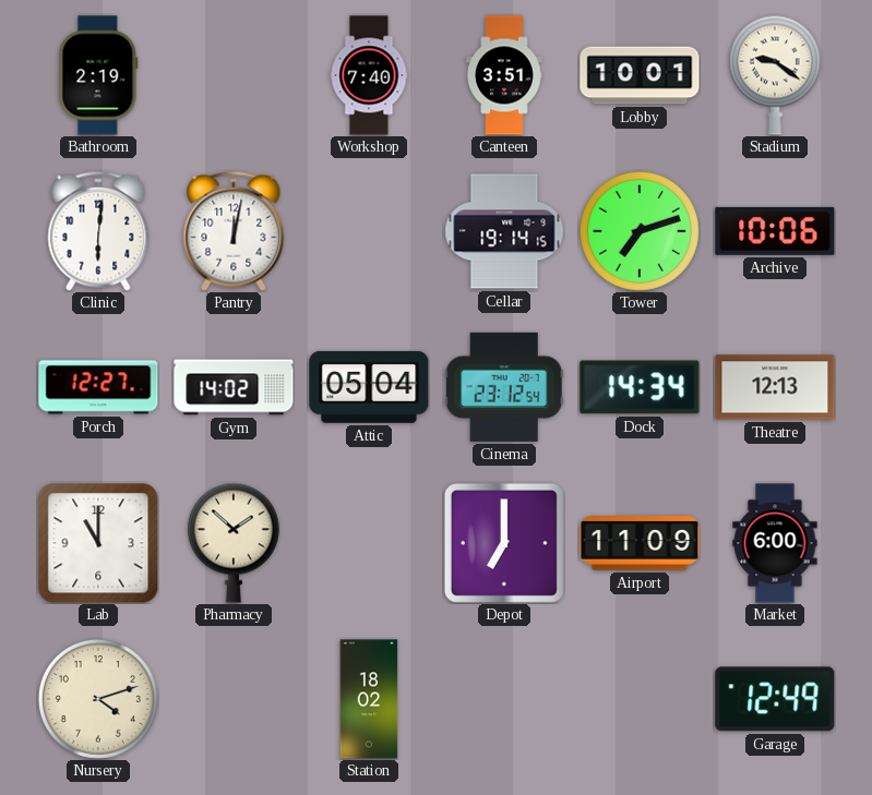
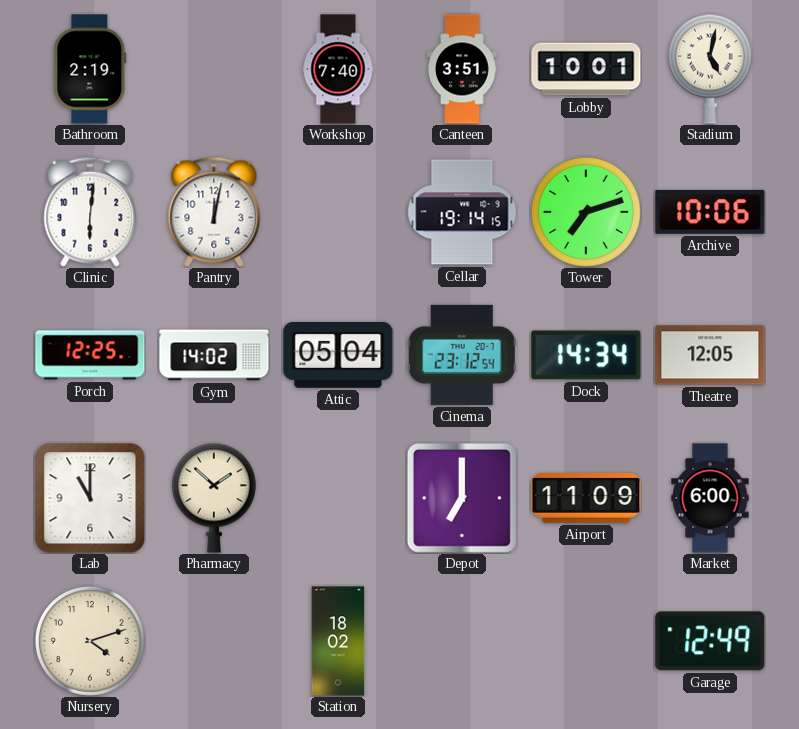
Stadium: 9:21 -> 5:02
Porch: 12:27 -> 12:25
Theatre: 12:13 -> 12:05
